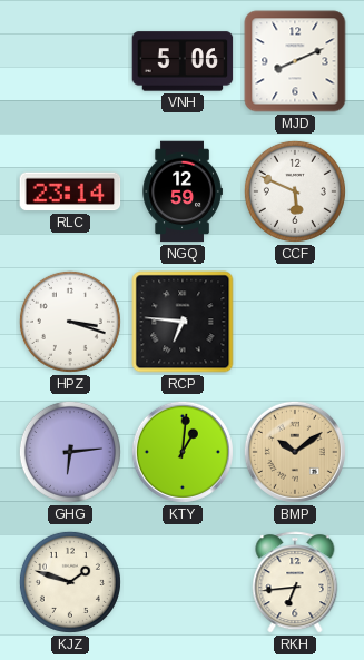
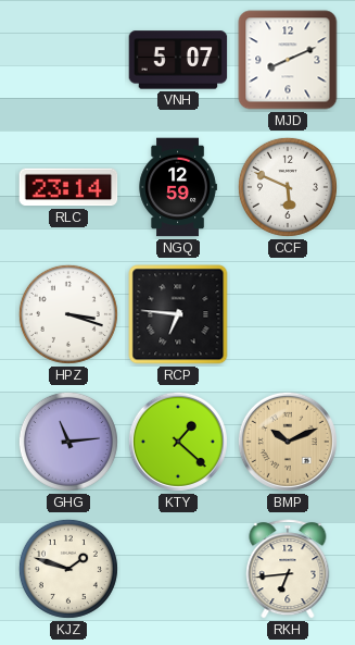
VNH: 5:06 -> 5:07
GHG: 6:14 -> 11:14
KTY: 1:01 -> 1:22
BMP: 10:09 -> 10:11
